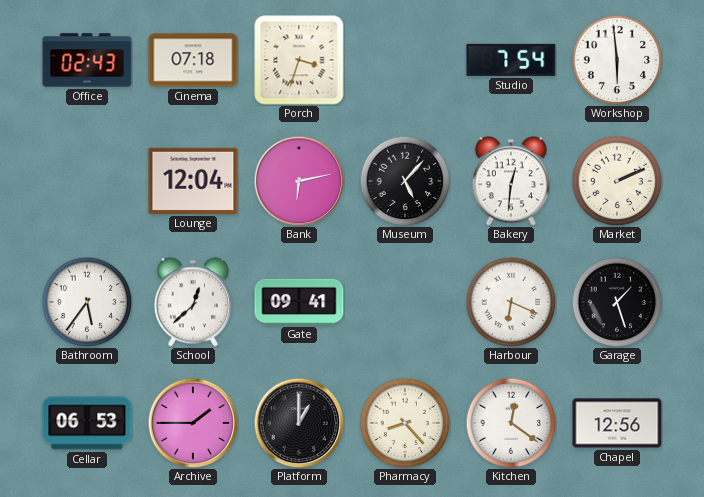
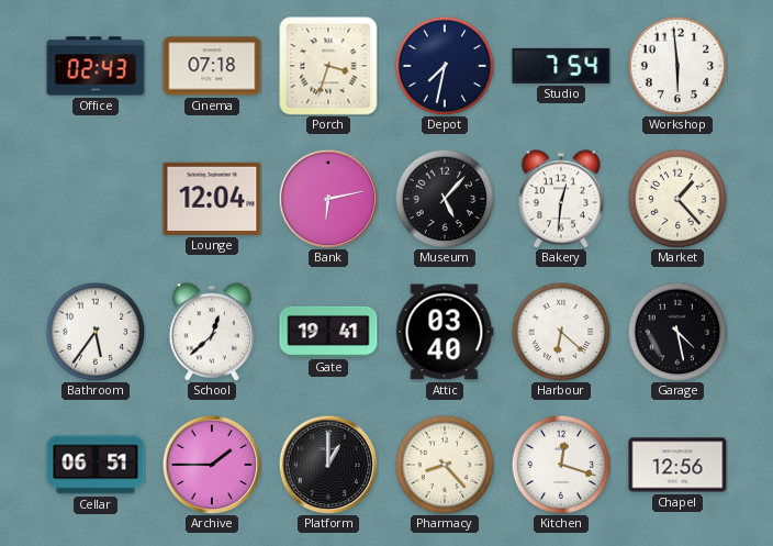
Depot: none -> 7:32
Market: 2:11 -> 1:23
Gate: 09:41 -> 19:41
Attic: none -> 03:40
Harbour: 6:19 -> 6:22
Garage: 1:27 -> 4:28
Cellar: 06:53 -> 06:51
Kitchen: 12:21 -> 12:18
